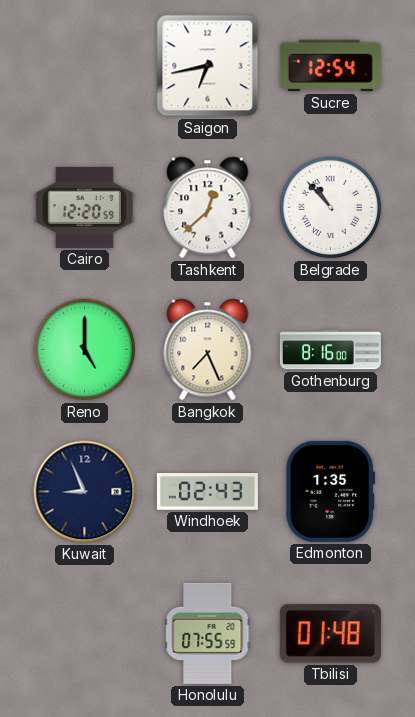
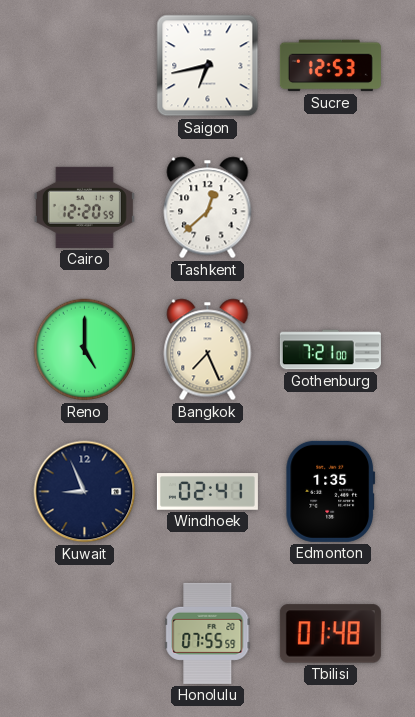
Sucre: 12:54 -> 12:53
Belgrade: 10:53 -> none
Gothenburg: 8:16 -> 7:21
Windhoek: 02:43 -> 02:41
